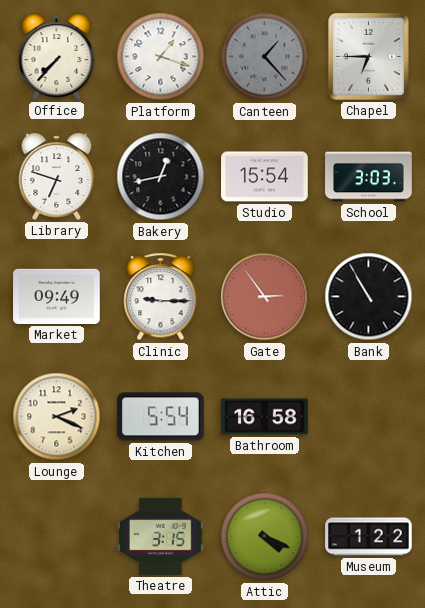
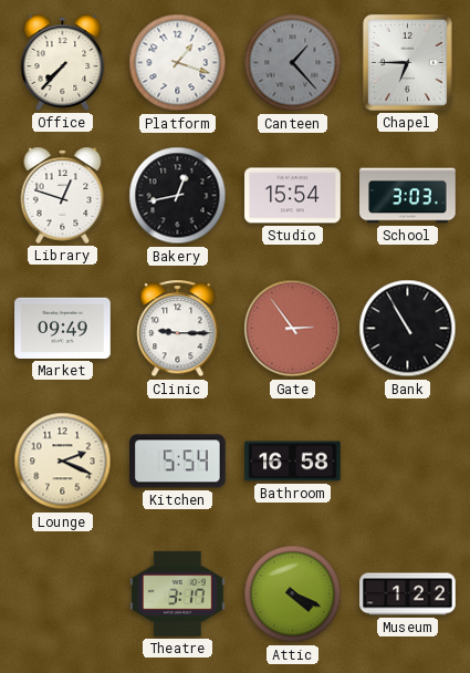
Library: 6:48 -> 12:48
Theatre: 3:15 -> 3:17
